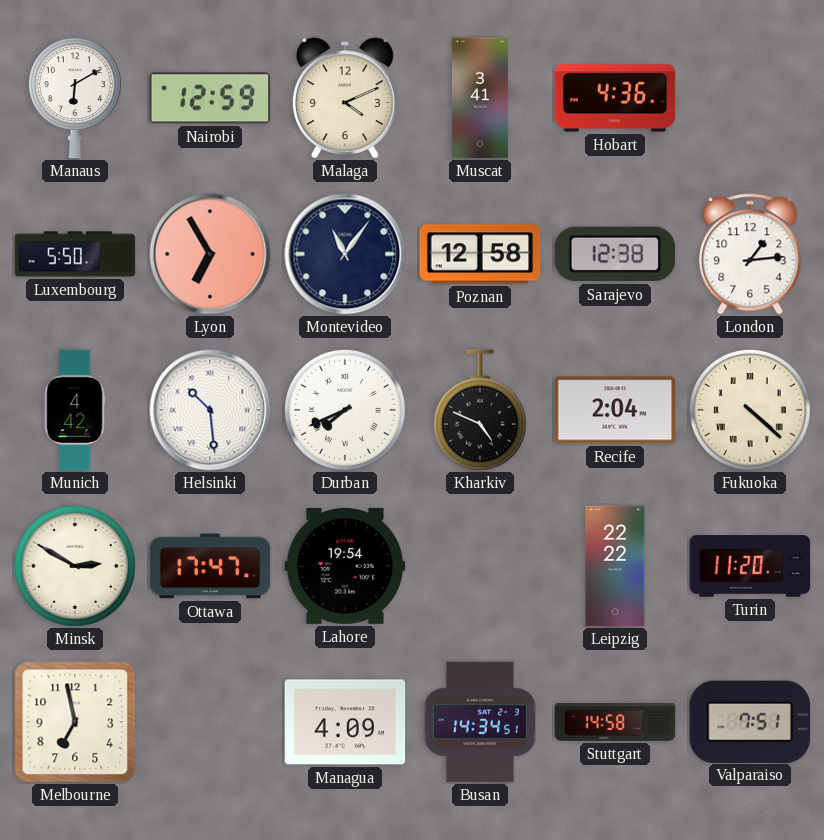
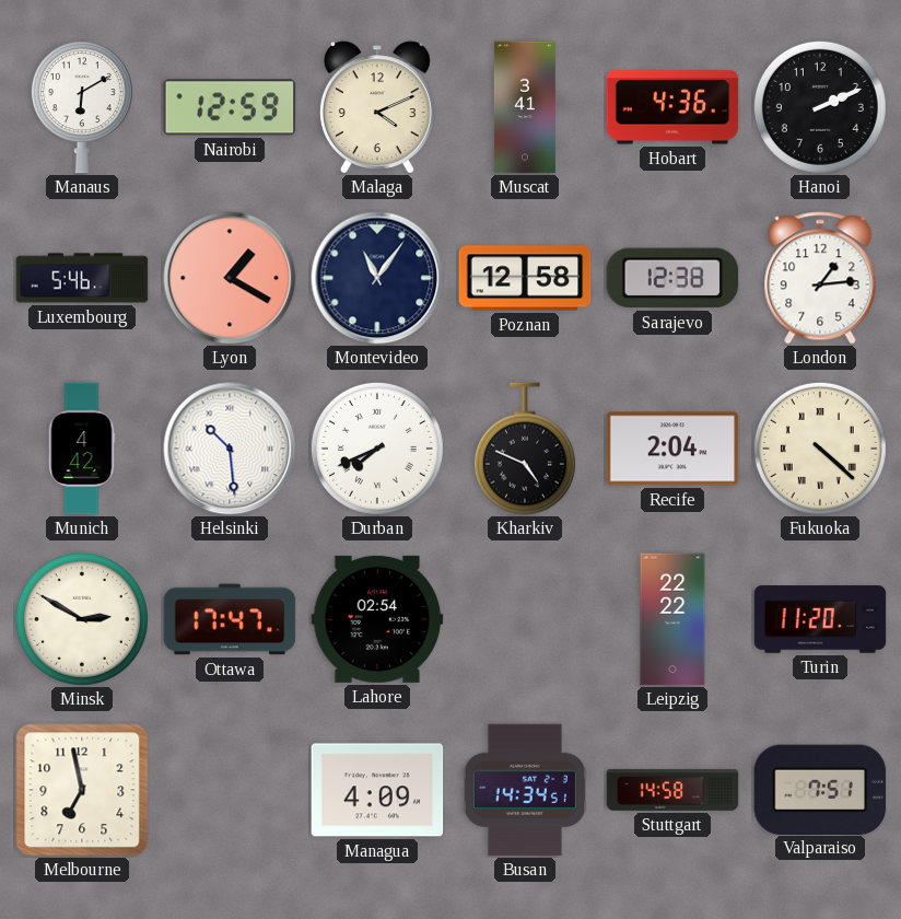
Hanoi: none -> 2:11
Luxembourg: 5:50 -> 5:46
Lyon: 6:55 -> 1:20
Lahore: 19:54 -> 02:54
